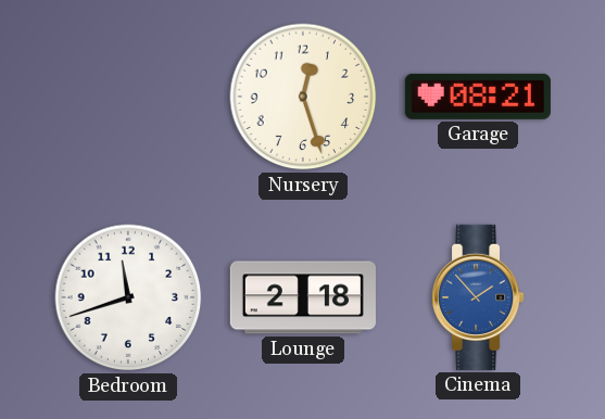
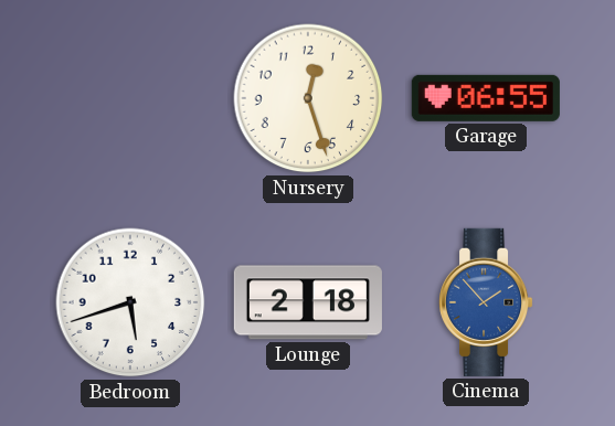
Garage: 08:21 -> 06:55
Bedroom: 11:42 -> 5:42
